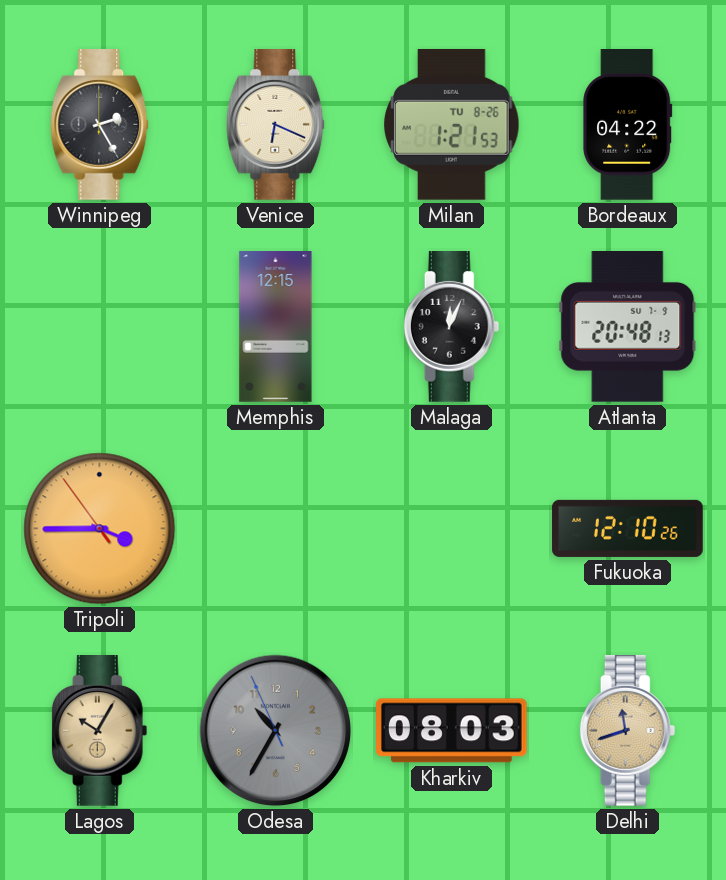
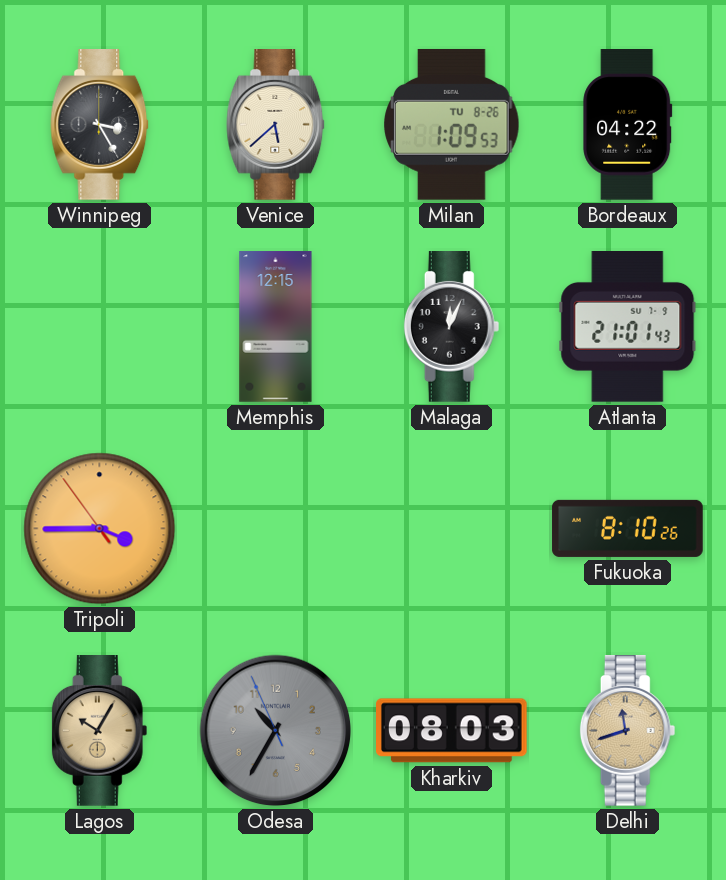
Winnipeg: 2:25 -> 3:25
Venice: 6:19 -> 5:38
Milan: 1:21 -> 1:09
Atlanta: 20:48 -> 21:01
Fukuoka: 12:10 -> 8:10
